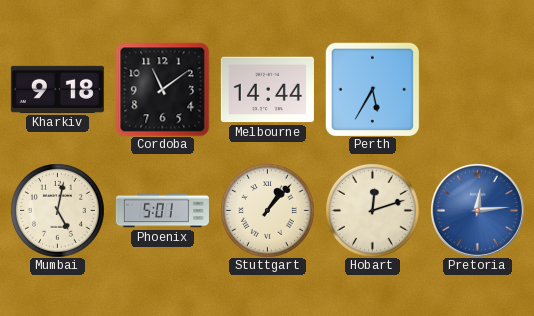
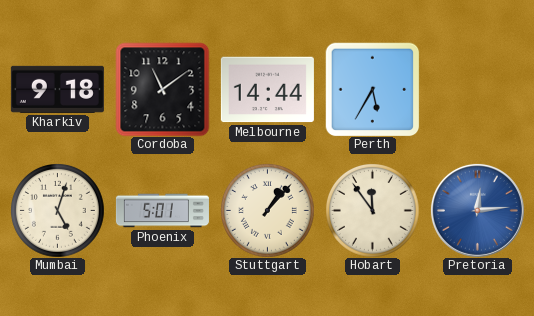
Mumbai: 5:02 -> 5:03
Hobart: 12:12 -> 11:54
